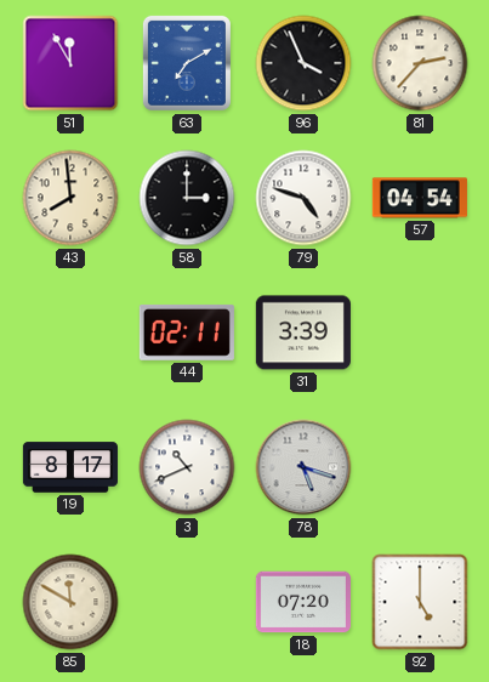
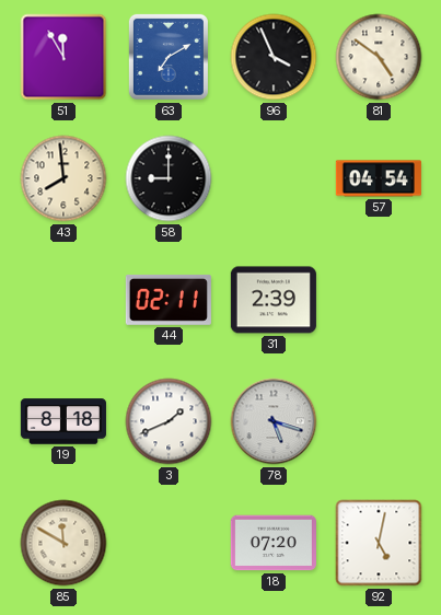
81: 2:37 -> 4:51
58: 3:00 -> 9:00
79: 4:48 -> none
31: 3:39 -> 2:39
19: 8:17 -> 8:18
3: 10:41 -> 1:41
92: 5:00 -> 5:02
